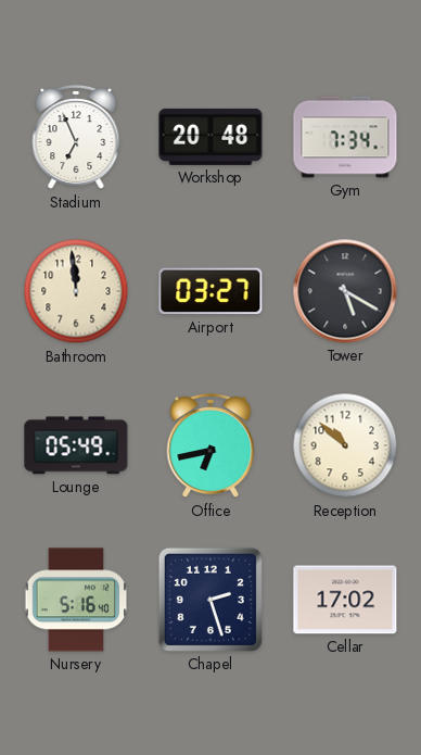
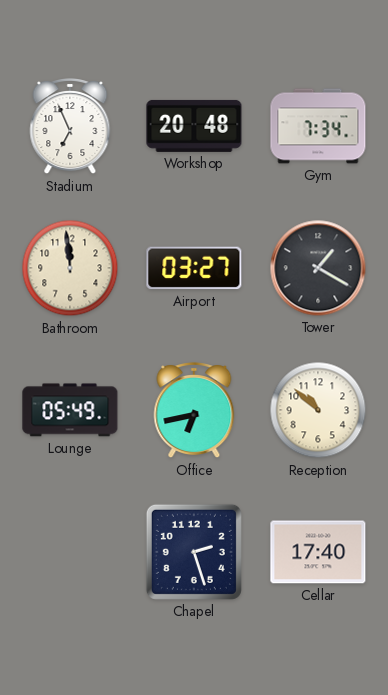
Tower: 5:20 -> 1:20
Nursery: 5:16 -> none
Cellar: 17:02 -> 17:40
